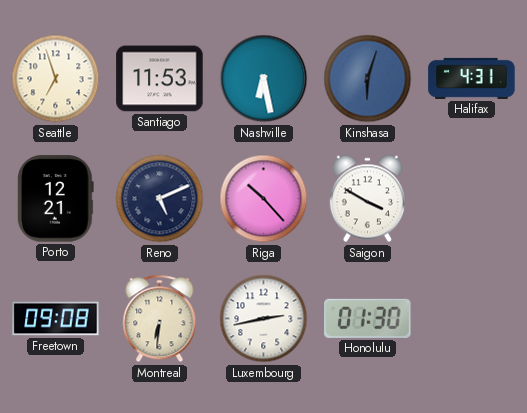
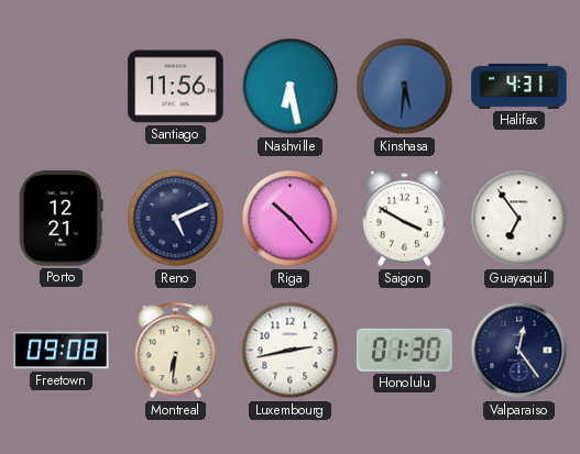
Seattle: 6:57 -> none
Santiago: 11:53 -> 11:56
Kinshasa: 6:03 -> 5:31
Guayaquil: none -> 6:54
Valparaiso: none -> 12:24
